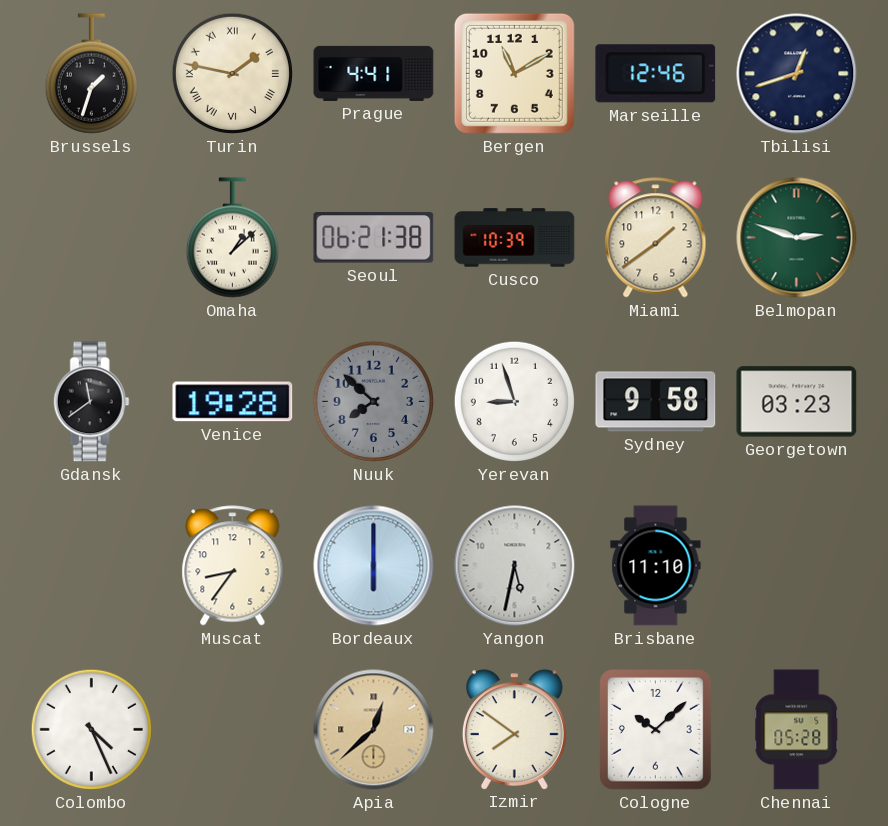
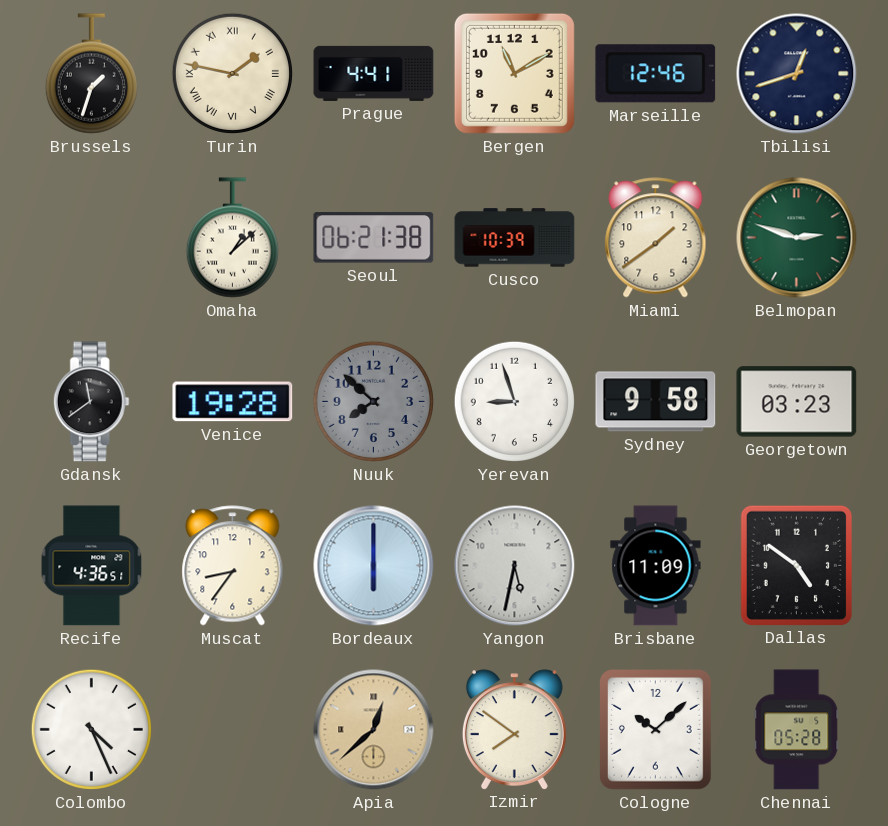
Recife: none -> 4:36
Brisbane: 11:10 -> 11:09
Dallas: none -> 4:51
